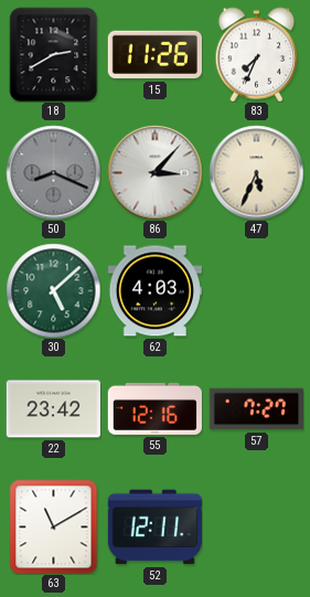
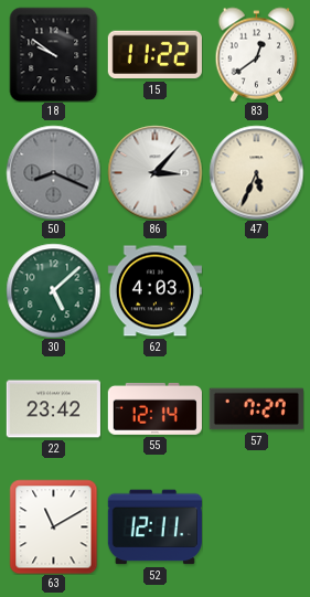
18: 2:40 -> 9:51
15: 11:26 -> 11:22
83: 7:34 -> 12:39
55: 12:16 -> 12:14
